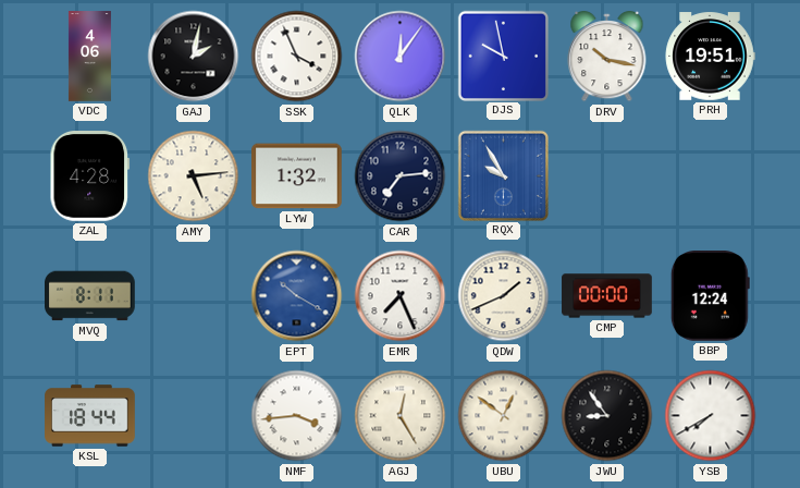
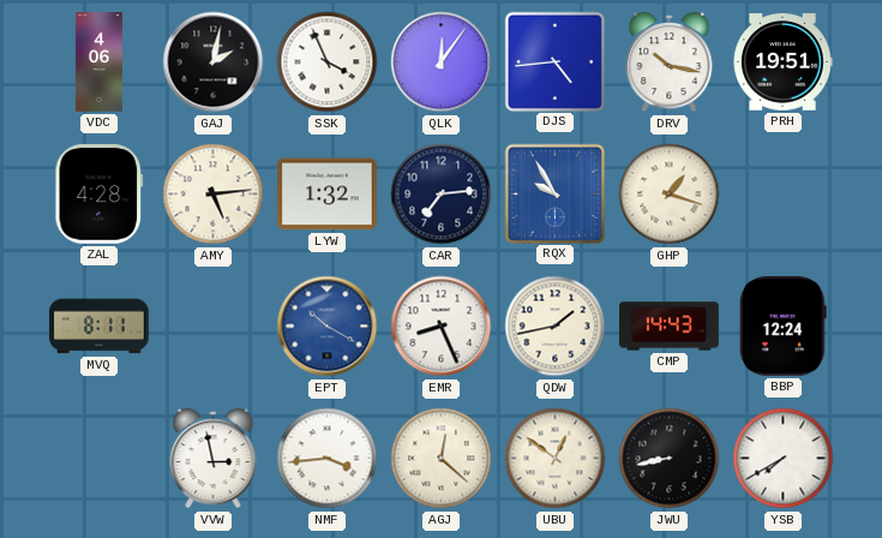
DJS: 9:58 -> 4:44
GHP: none -> 1:18
EMR: 7:26 -> 8:26
QDW: 1:41 -> 1:43
CMP: 00:00 -> 14:43
KSL: 18:44 -> none
VVW: none -> 2:58
AGJ: 12:25 -> 12:22
JWU: 8:54 -> 8:43
